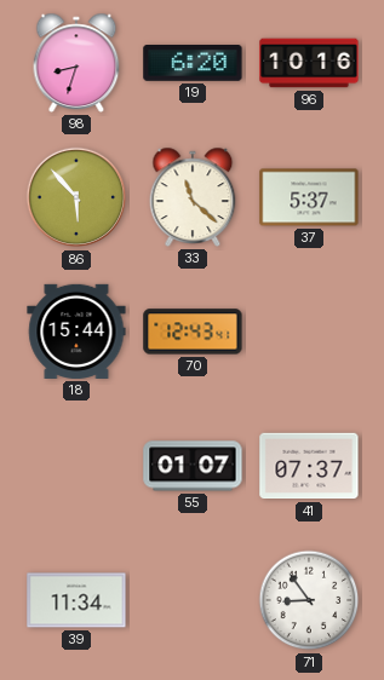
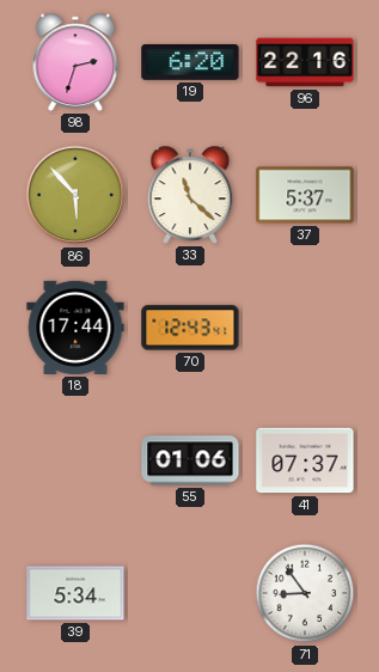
98: 8:33 -> 2:33
96: 10:16 -> 22:16
18: 15:44 -> 17:44
55: 01:07 -> 01:06
39: 11:34 -> 5:34
